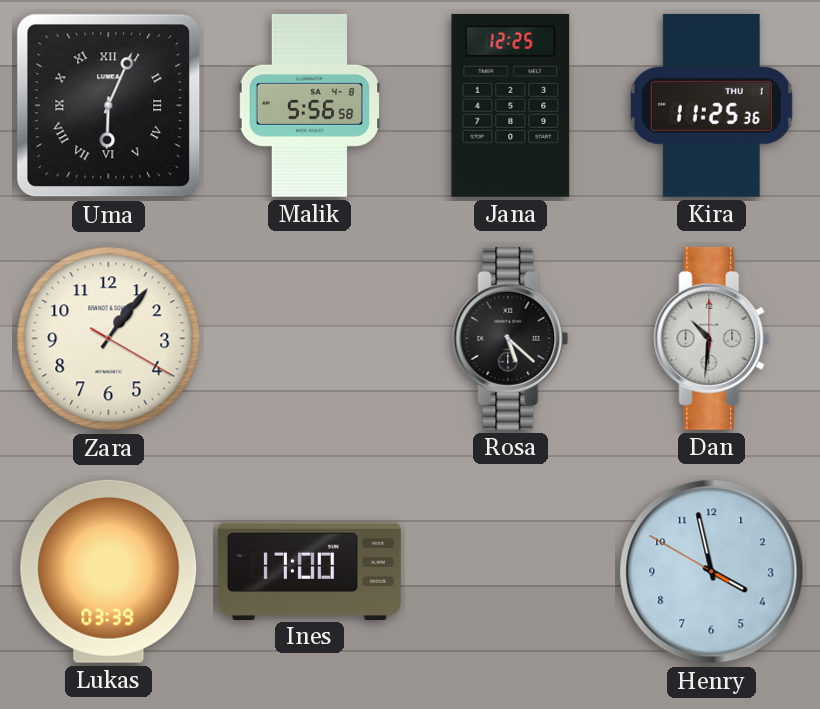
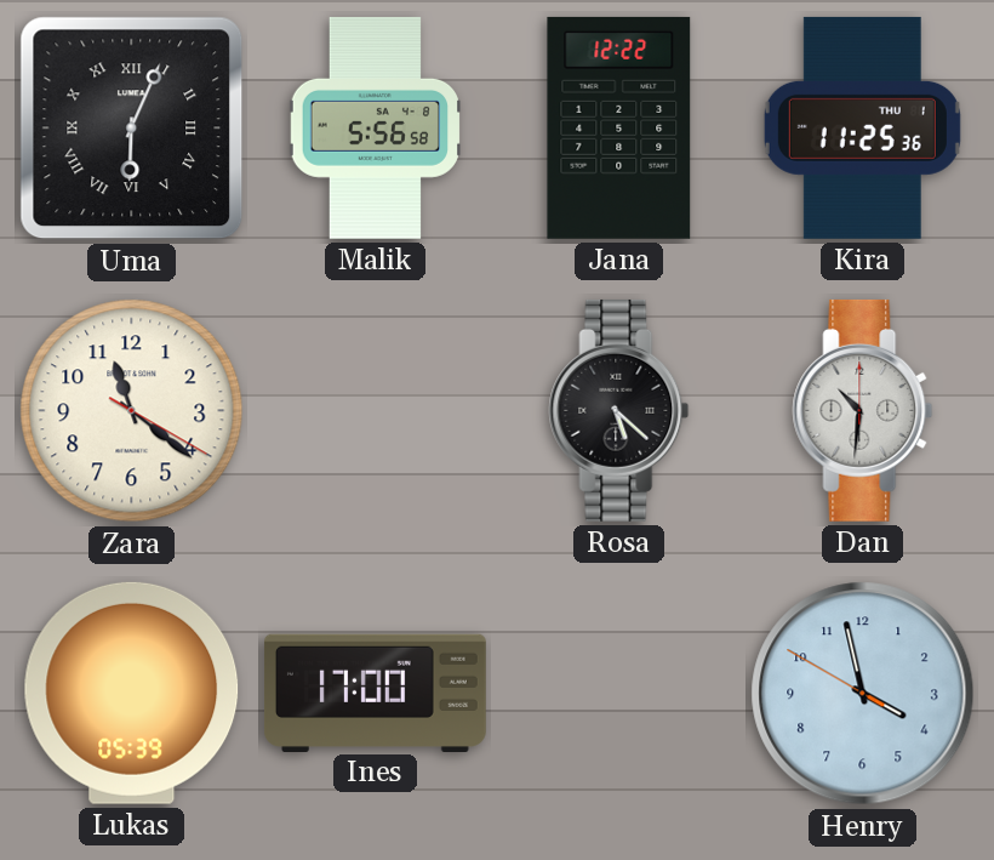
Jana: 12:25 -> 12:22
Zara: 1:06 -> 11:21
Lukas: 03:39 -> 05:39
